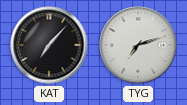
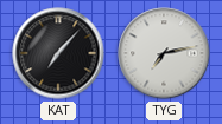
TYG: 7:12 -> 7:13
